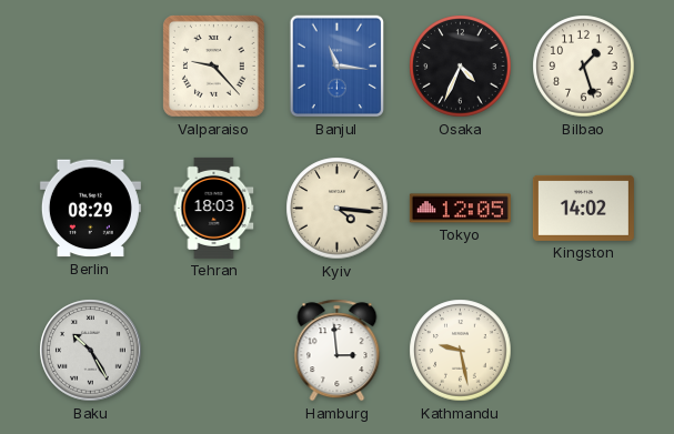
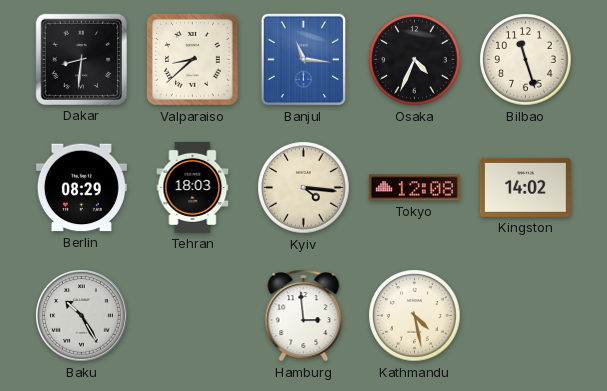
Dakar: none -> 8:31
Valparaiso: 9:23 -> 8:38
Bilbao: 1:27 -> 11:27
Tokyo: 12:05 -> 12:08
Kathmandu: 9:28 -> 4:28
